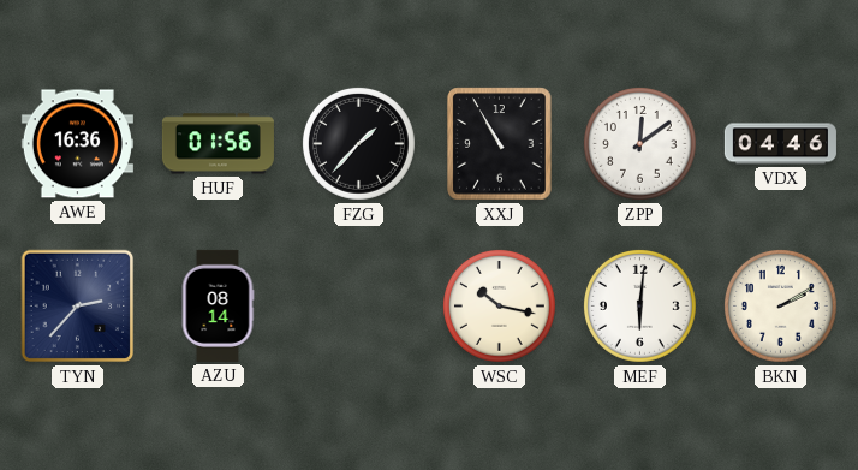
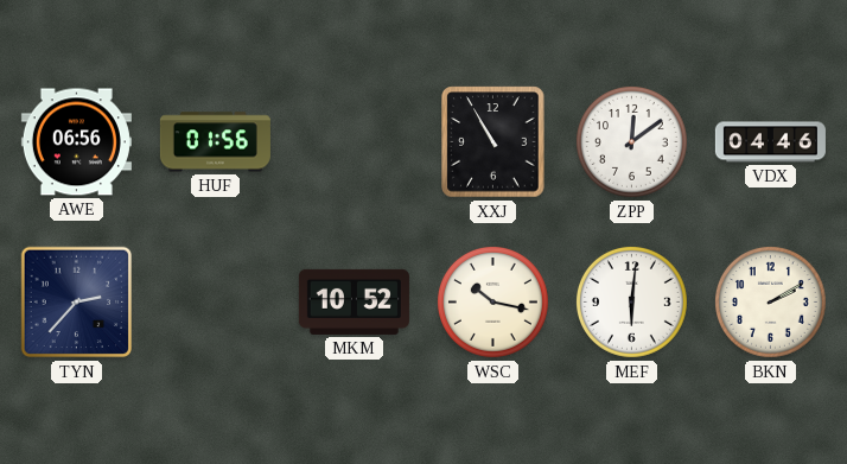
AWE: 16:36 -> 06:56
FZG: 1:37 -> none
AZU: 08:14 -> none
MKM: none -> 10:52
